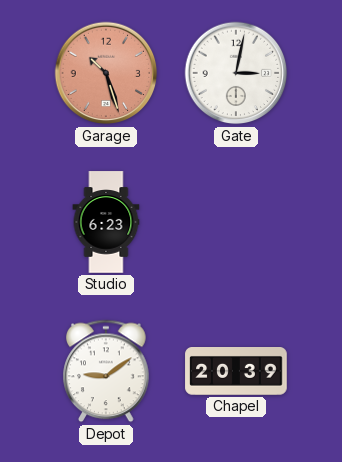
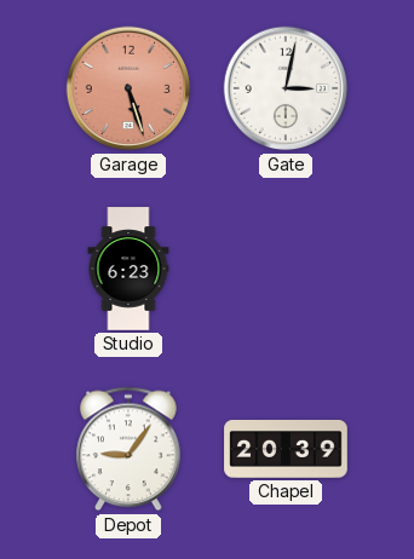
Garage: 10:27 -> 5:27
Depot: 9:09 -> 9:06
